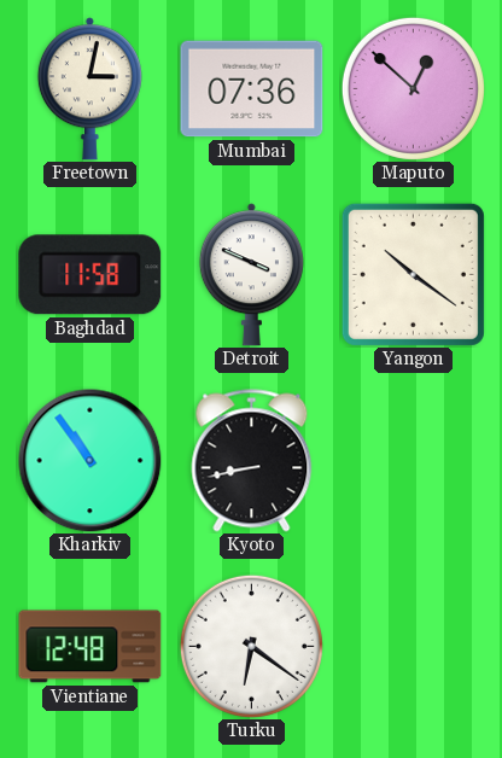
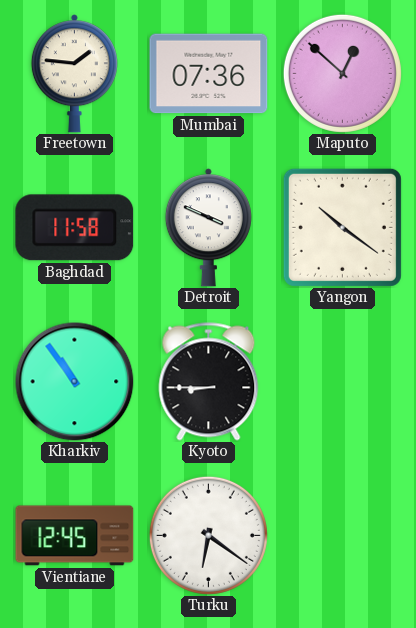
Freetown: 3:02 -> 1:46
Kyoto: 8:43 -> 8:45
Vientiane: 12:48 -> 12:45
